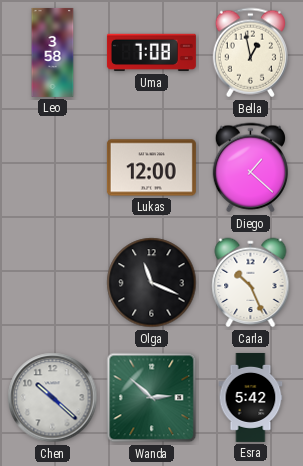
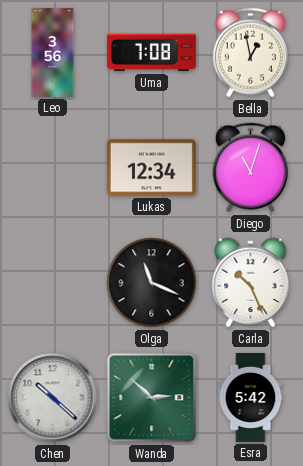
Leo: 3:58 -> 3:56
Lukas: 12:00 -> 12:34
Diego: 1:22 -> 11:03
